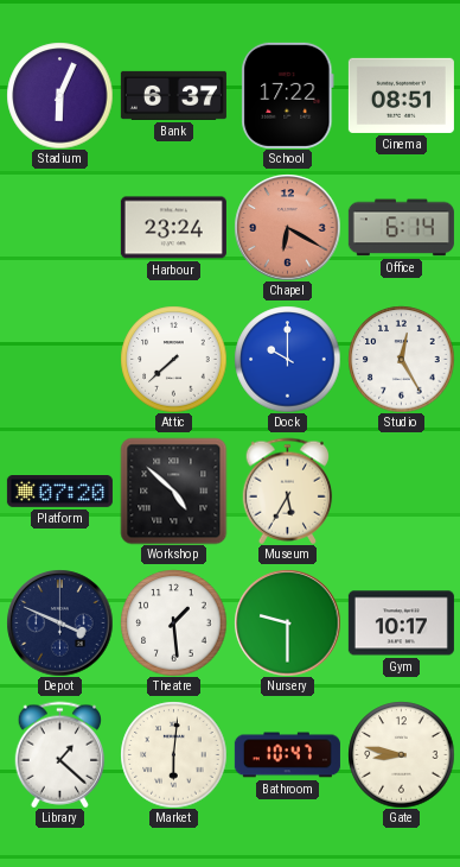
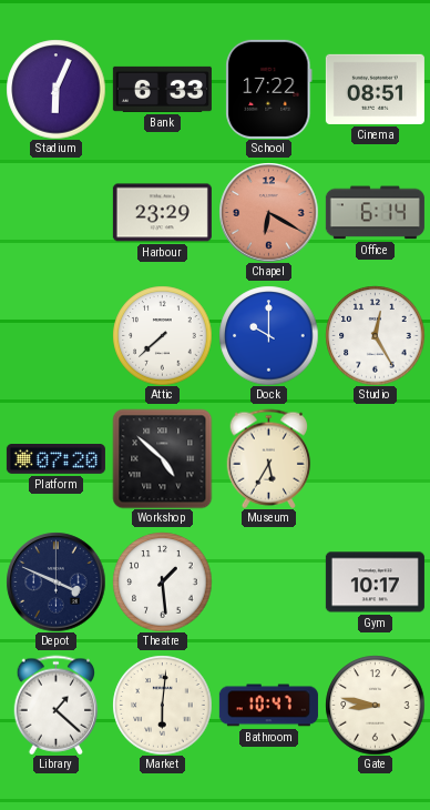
Bank: 6:37 -> 6:33
Harbour: 23:24 -> 23:29
Nursery: 9:30 -> none
